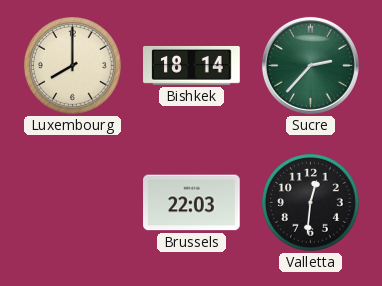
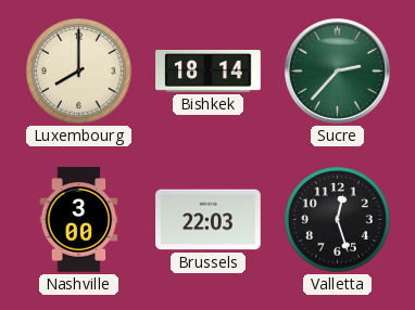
Nashville: none -> 3:00
Valletta: 12:31 -> 12:27
